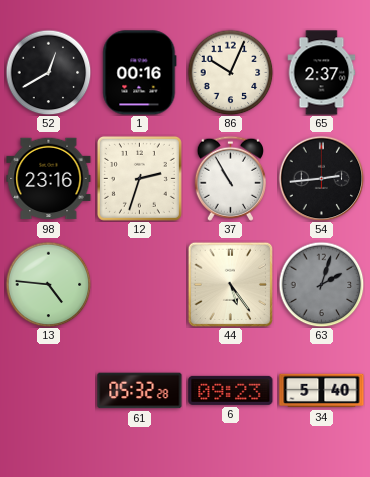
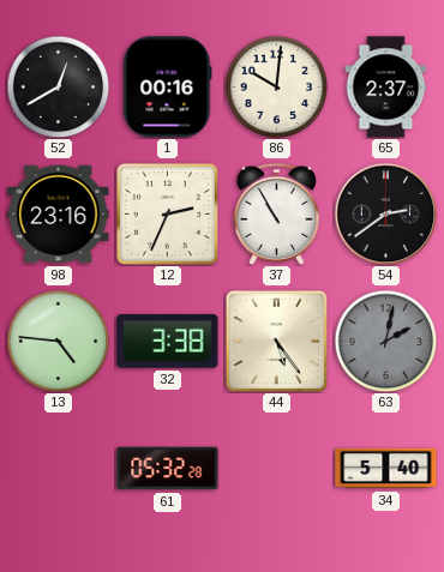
86: 10:04 -> 10:01
12: 2:33 -> 2:34
54: 2:44 -> 2:39
32: none -> 3:38
63: 2:03 -> 2:02
6: 09:23 -> none
